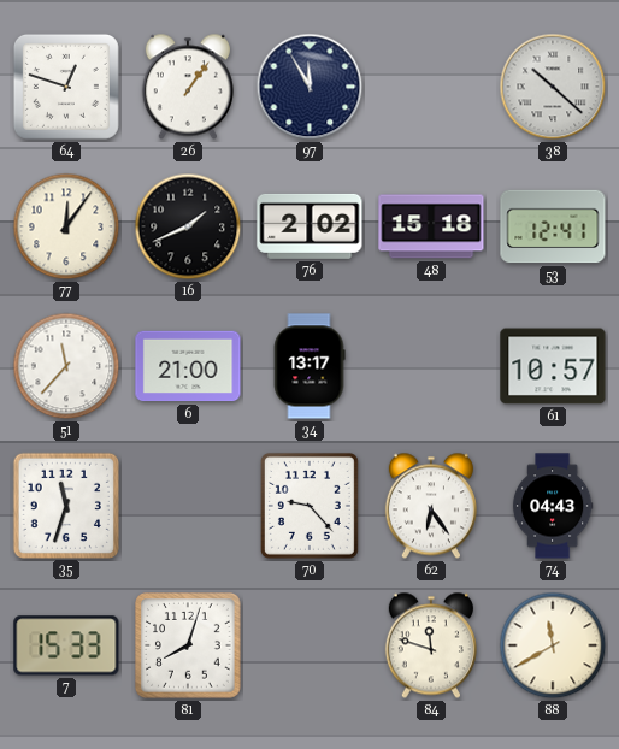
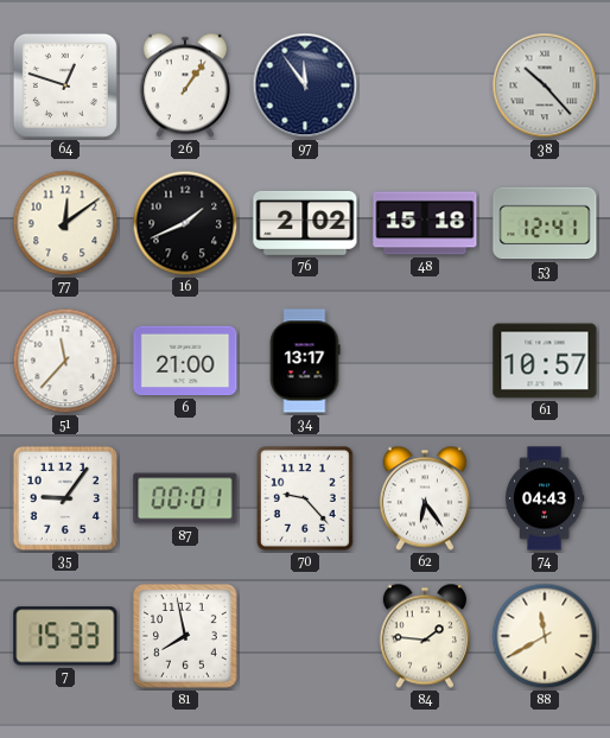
97: 11:55 -> 11:54
38: 10:22 -> 10:23
77: 12:06 -> 12:09
35: 11:33 -> 9:06
87: none -> 00:01
81: 8:03 -> 7:58
84: 11:48 -> 1:46
